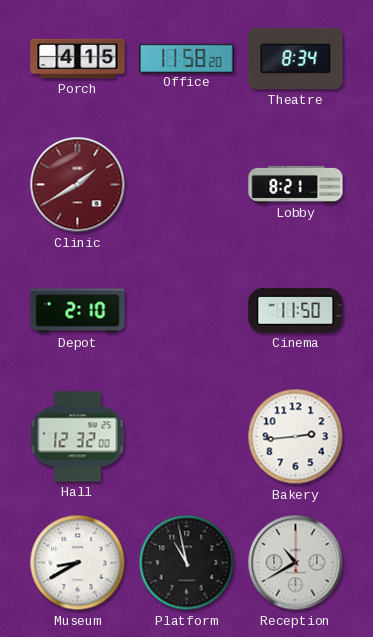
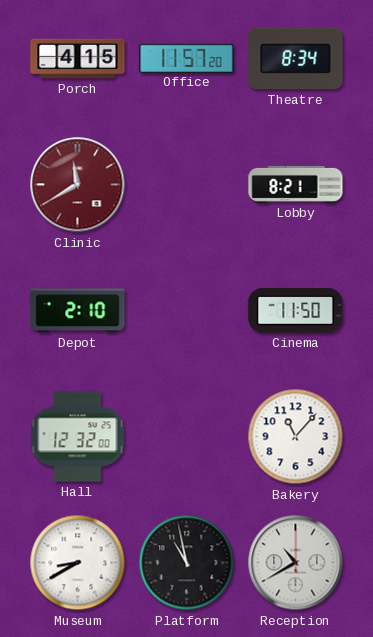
Office: 11:58 -> 11:57
Clinic: 1:40 -> 11:40
Bakery: 2:44 -> 11:07
